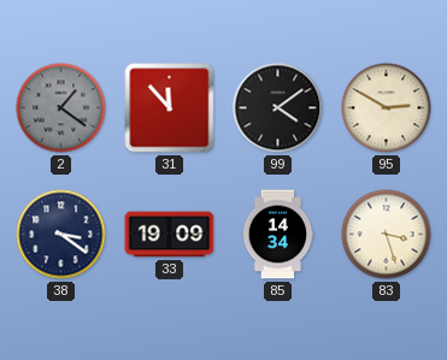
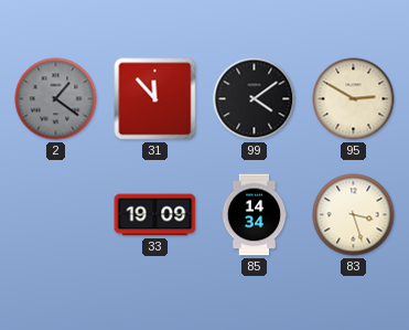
38: 3:21 -> none
